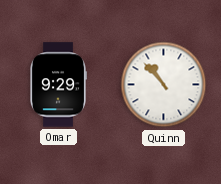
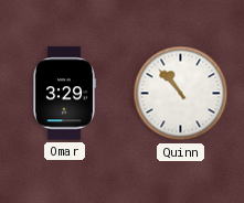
Omar: 9:29 -> 3:29
